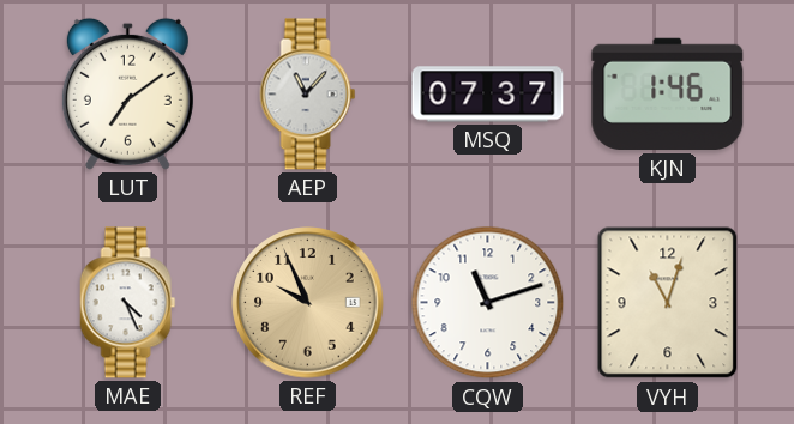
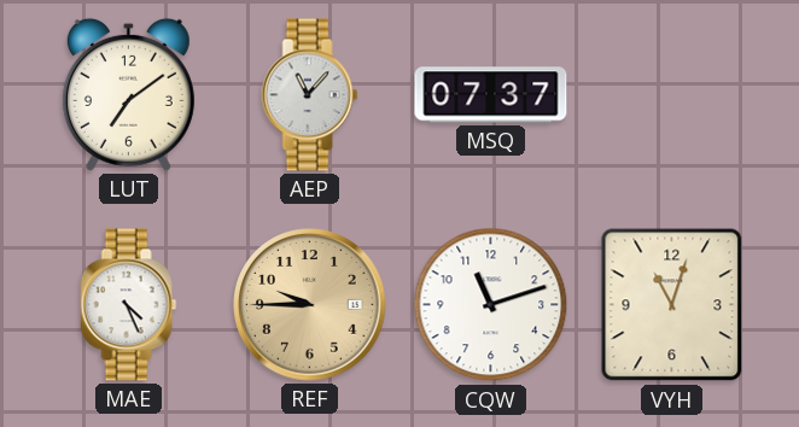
KJN: 1:46 -> none
REF: 9:56 -> 9:45
